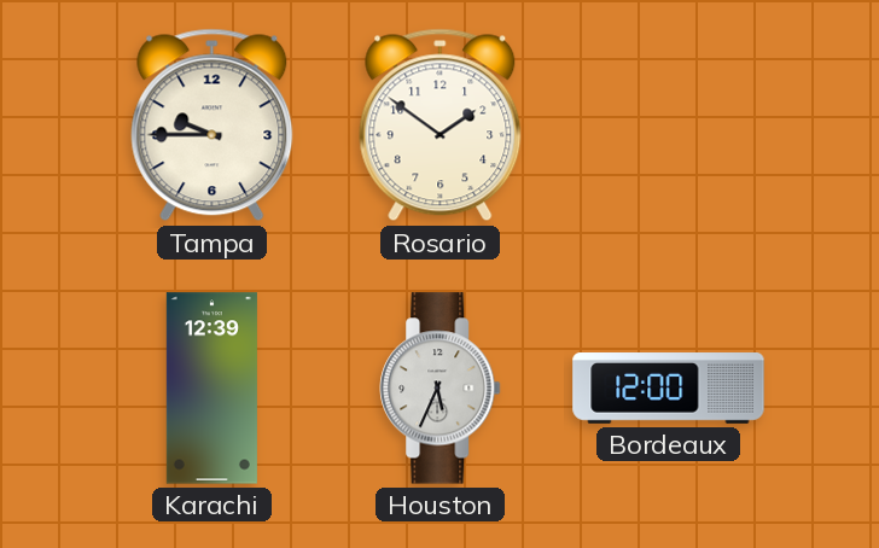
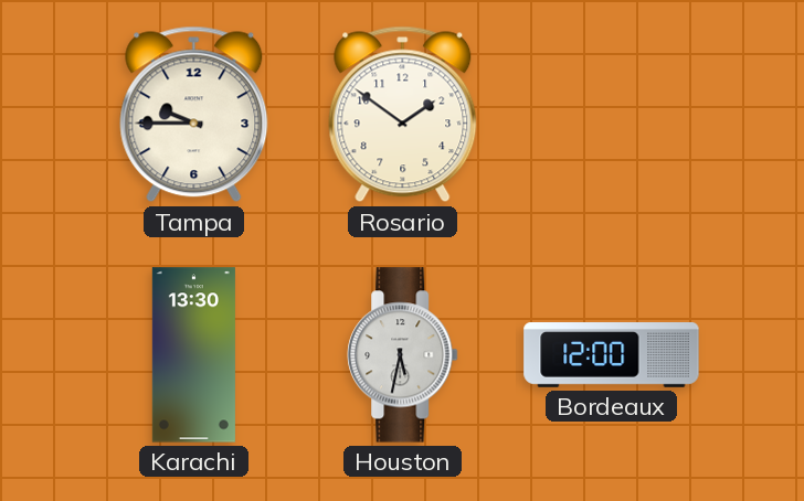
Karachi: 12:39 -> 13:30
Houston: 5:34 -> 5:32
